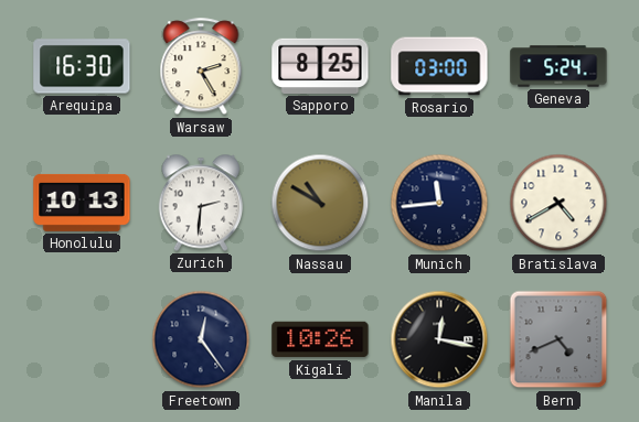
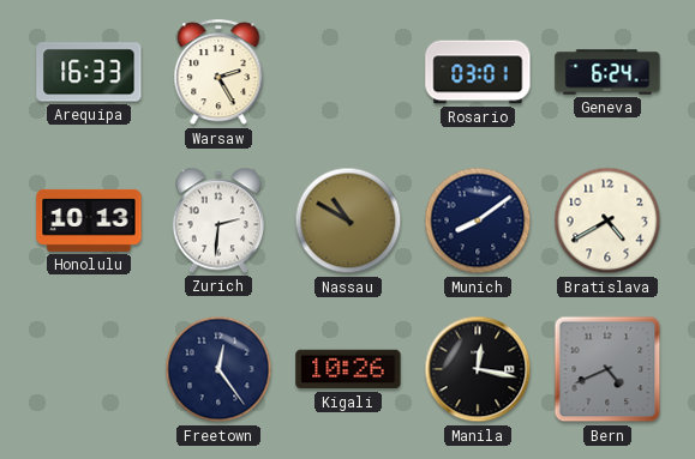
Arequipa: 16:30 -> 16:33
Sapporo: 8:25 -> none
Rosario: 03:00 -> 03:01
Geneva: 5:24 -> 6:24
Munich: 11:44 -> 8:09
